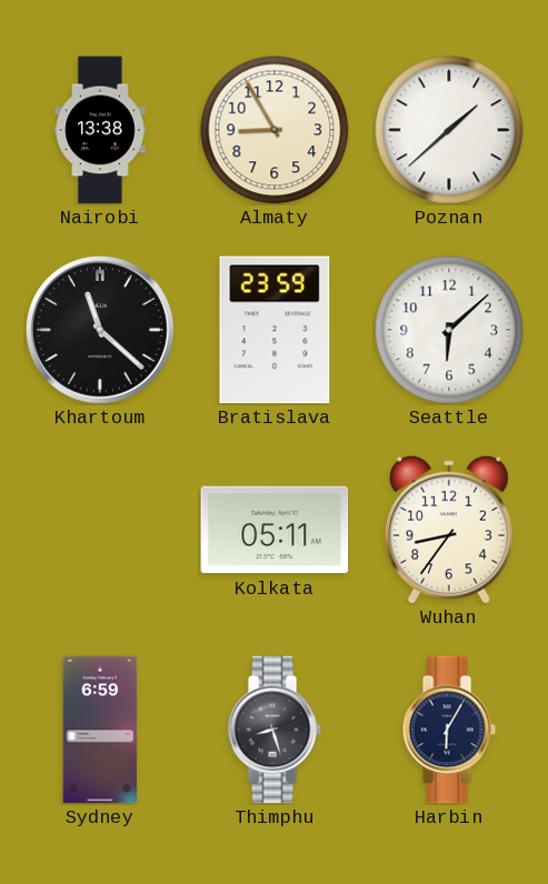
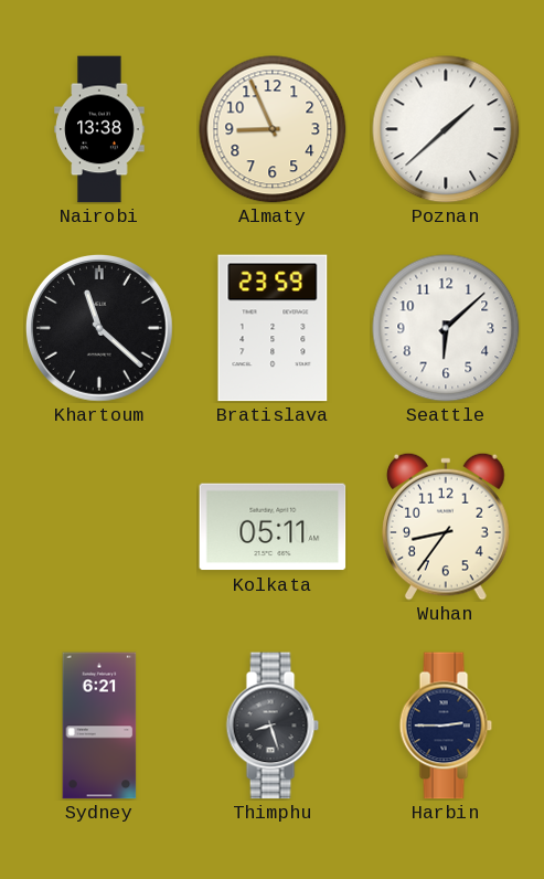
Almaty: 8:55 -> 8:56
Sydney: 6:59 -> 6:21
Harbin: 6:05 -> 2:45
